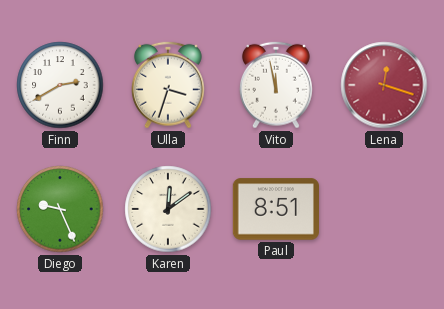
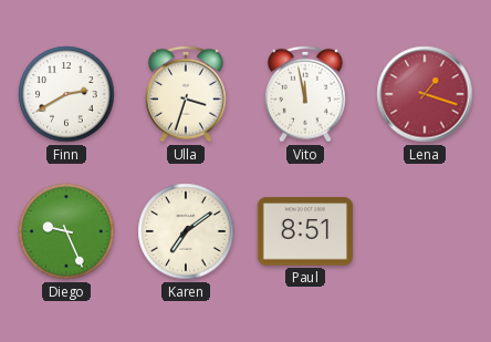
Lena: 12:18 -> 1:18
Karen: 12:09 -> 7:09
